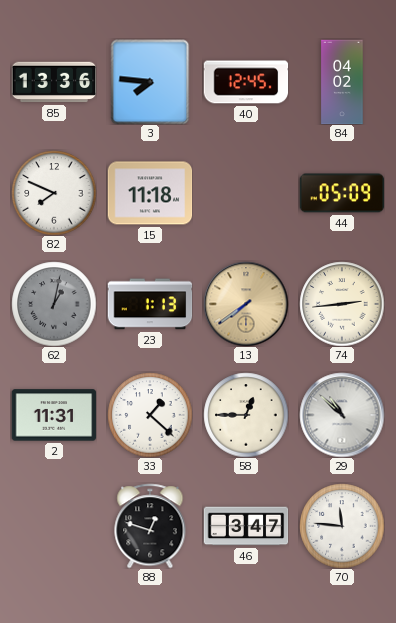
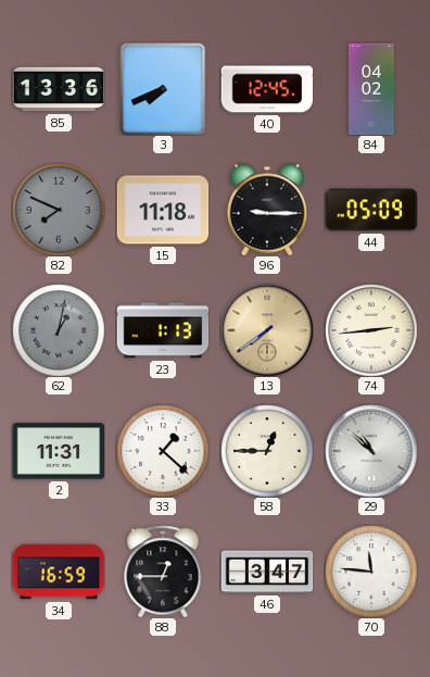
3: 7:46 -> 7:41
82 dial: white -> grey
96: none -> 9:15
34: none -> 16:59
88: 12:48 -> 12:45
